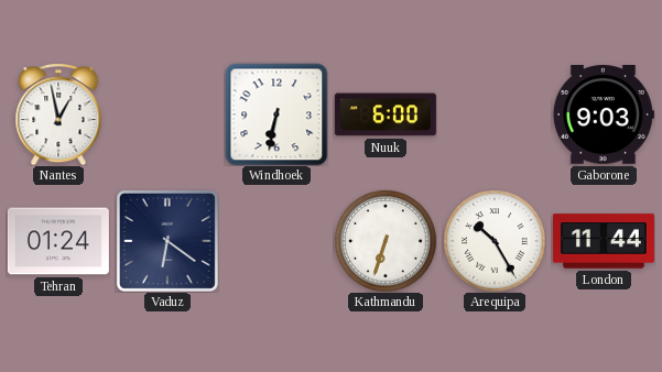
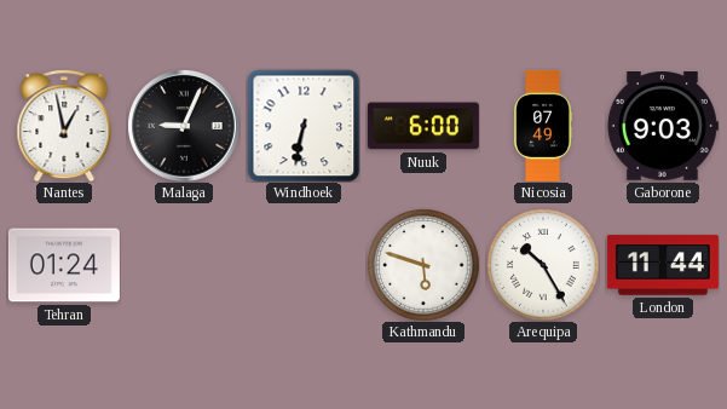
Malaga: none -> 9:04
Nicosia: none -> 07:49
Vaduz: 6:21 -> none
Kathmandu: 6:33 -> 5:48
